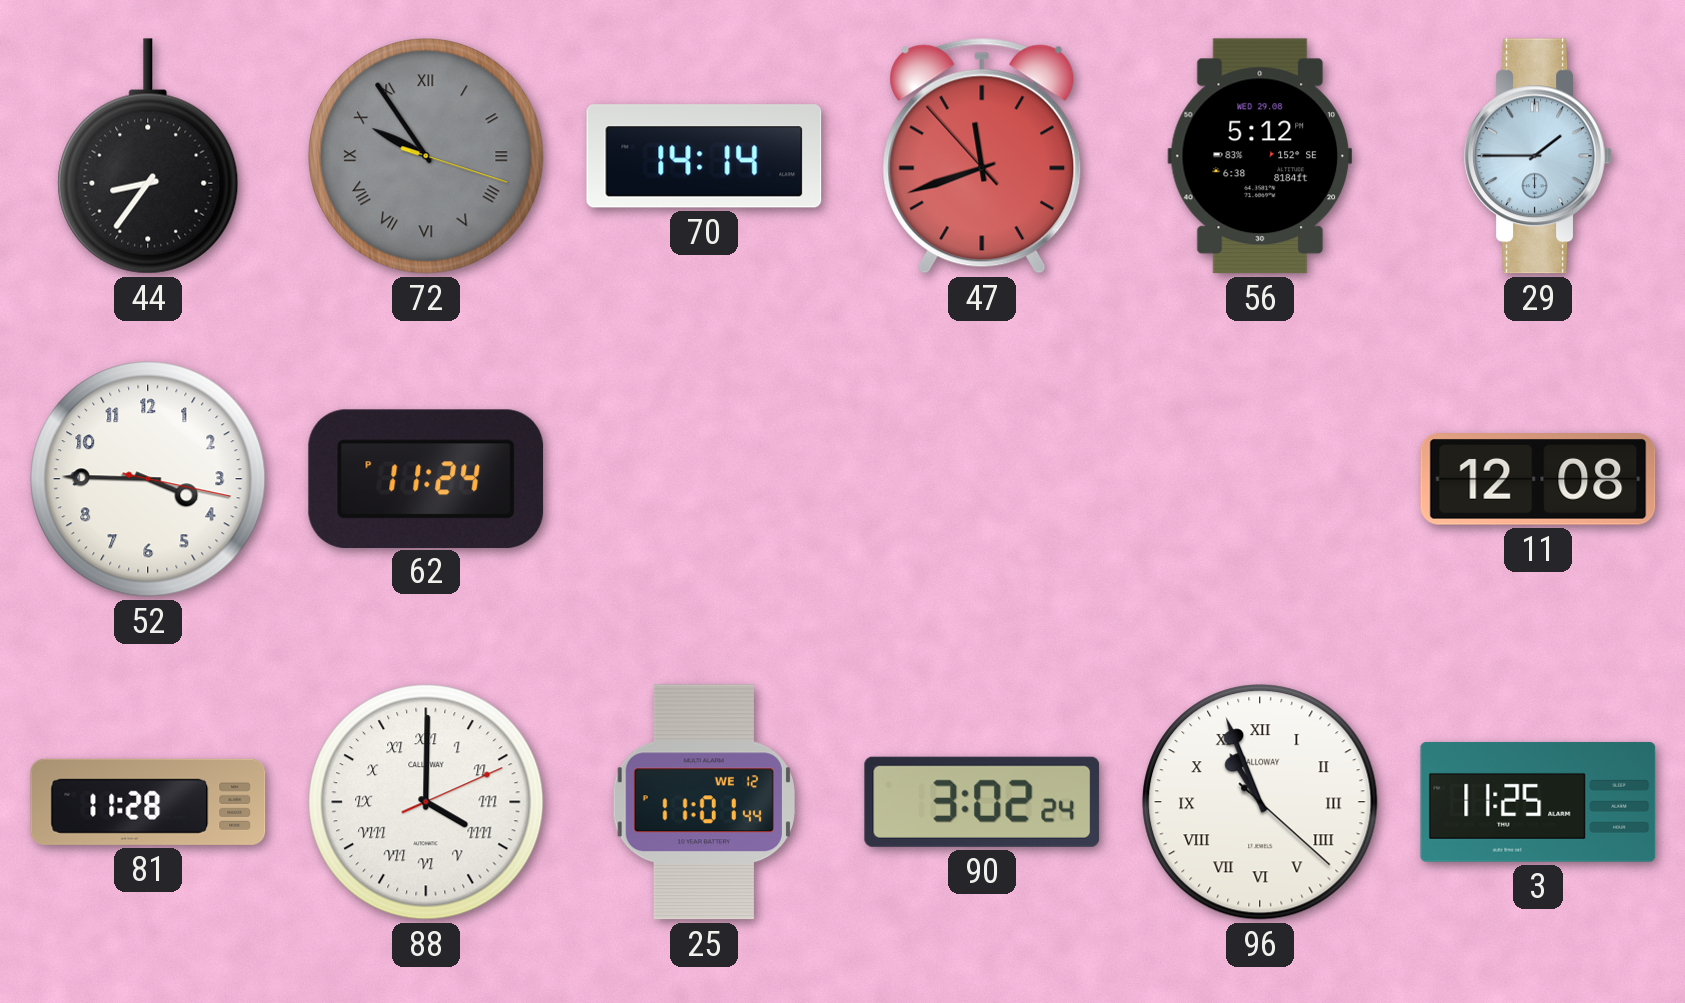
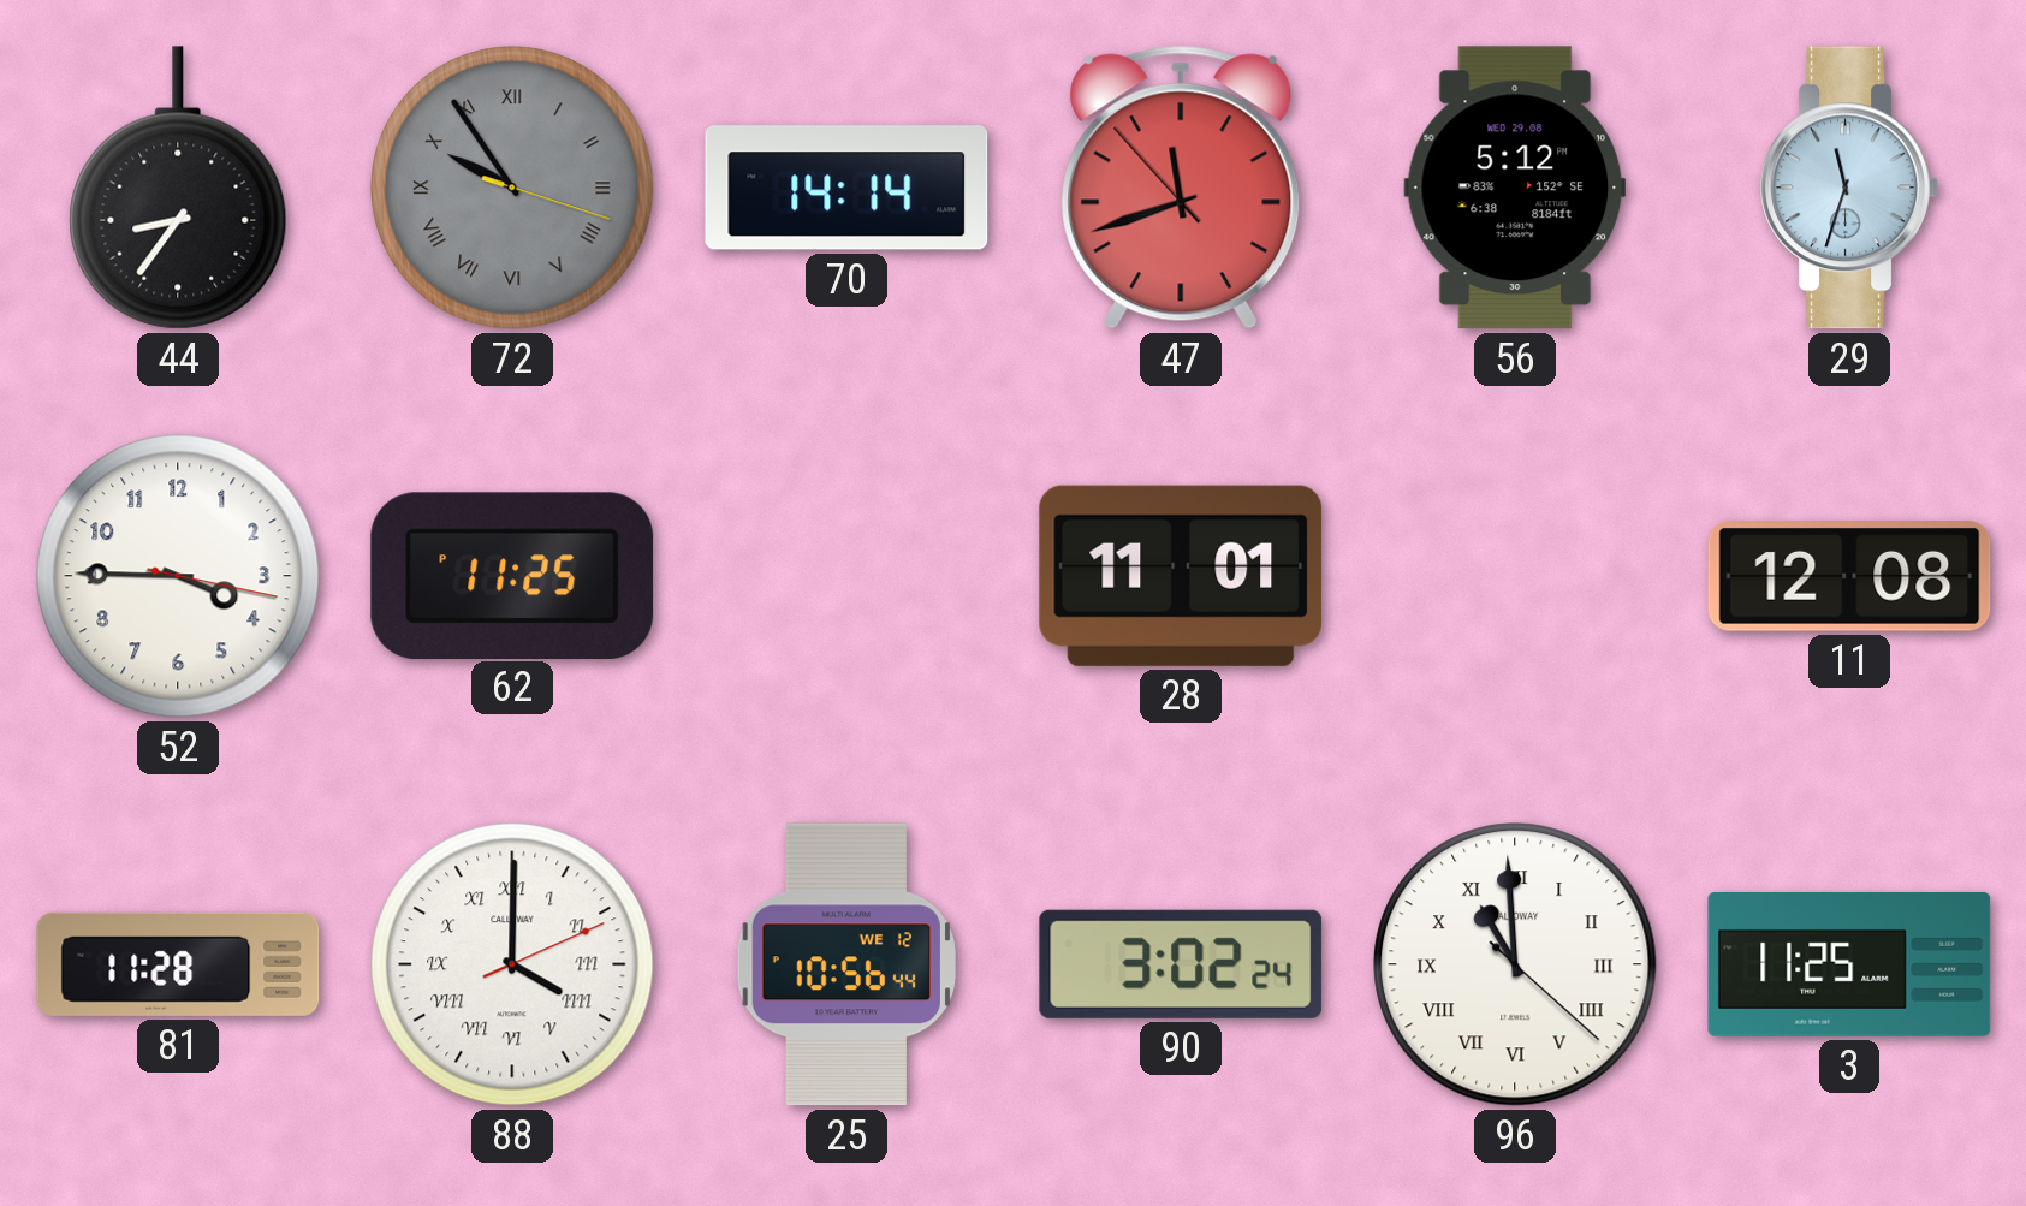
29: 1:45 -> 11:33
62: 11:24 -> 11:25
28: none -> 11:01
25: 11:01 -> 10:56
96: 10:56 -> 10:59
